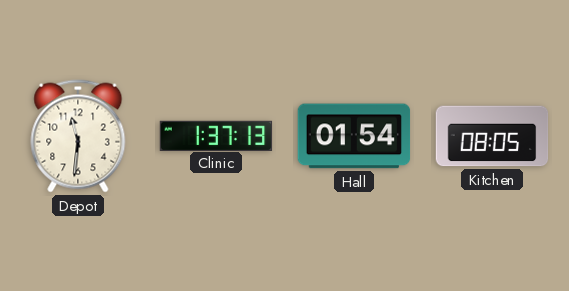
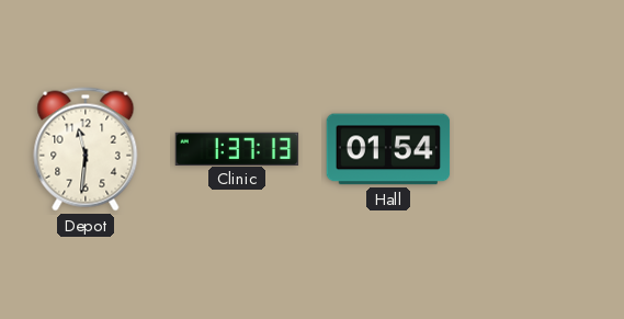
Kitchen: 08:05 -> none
